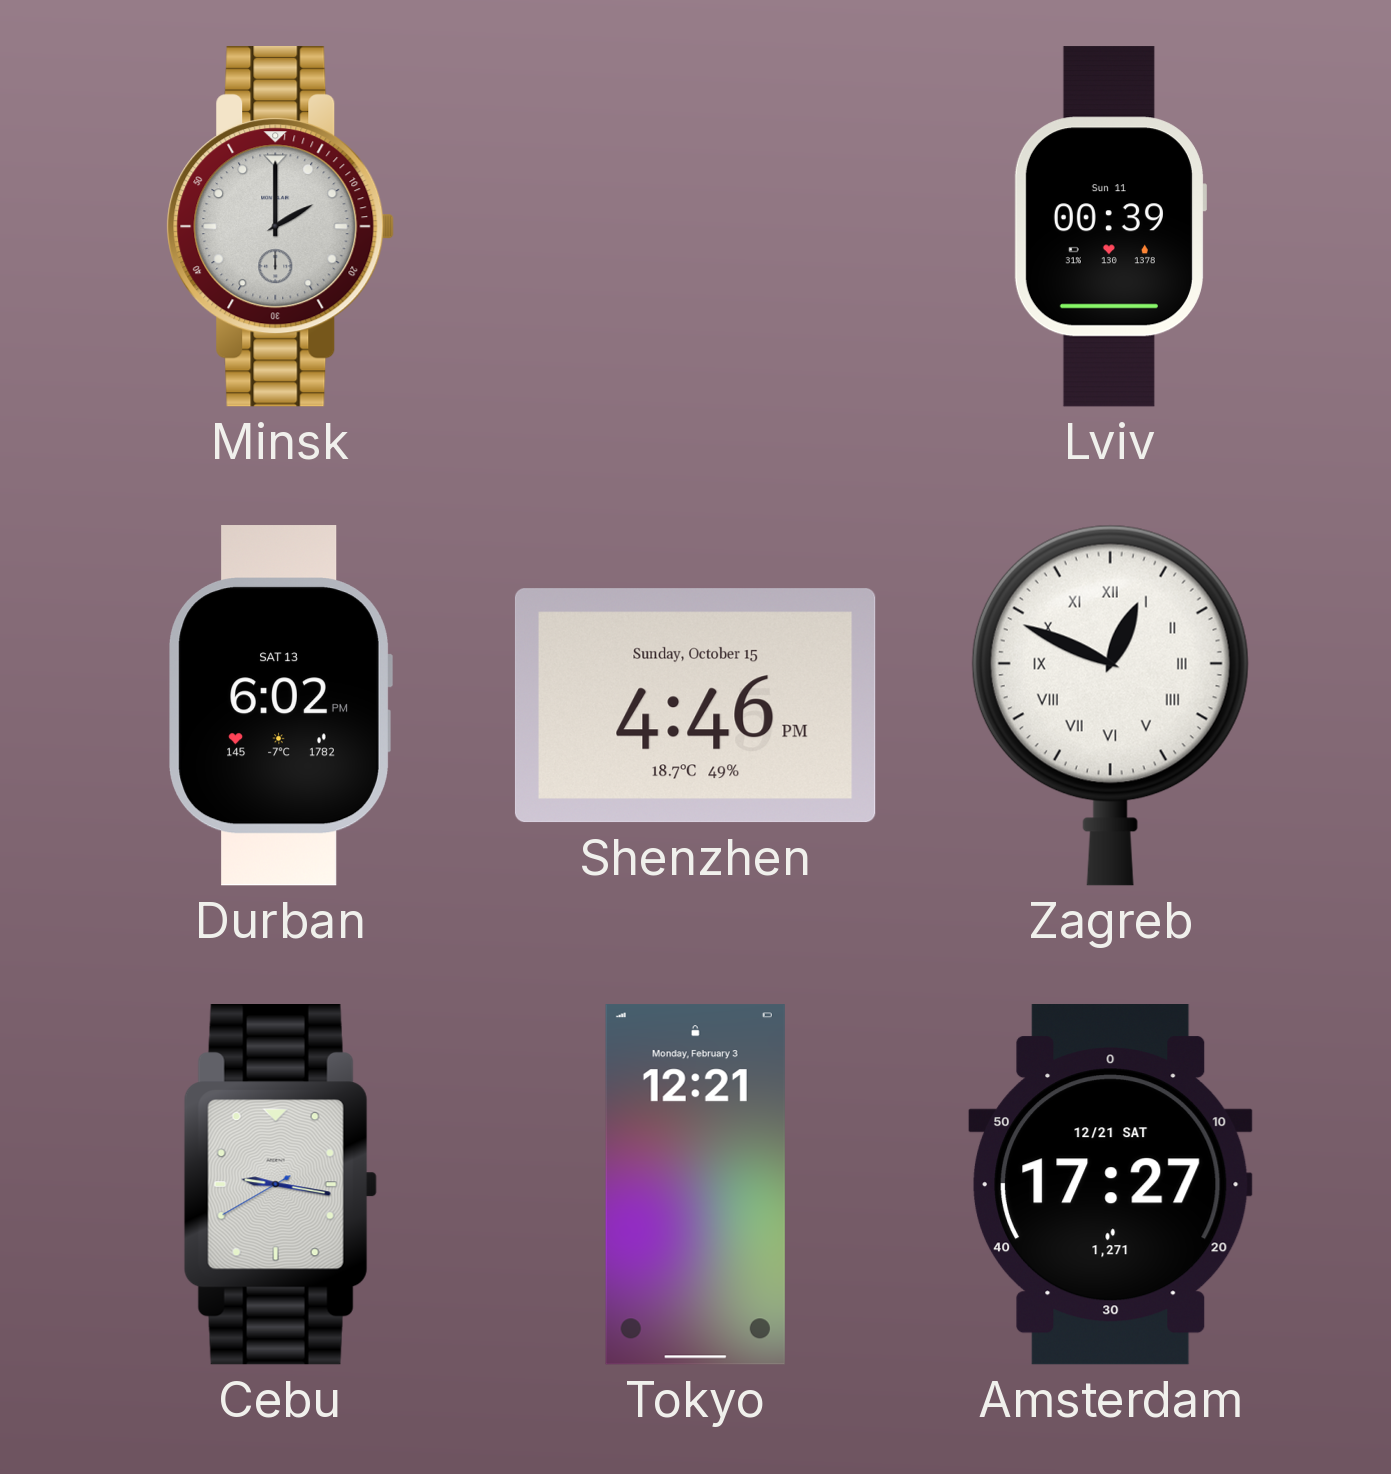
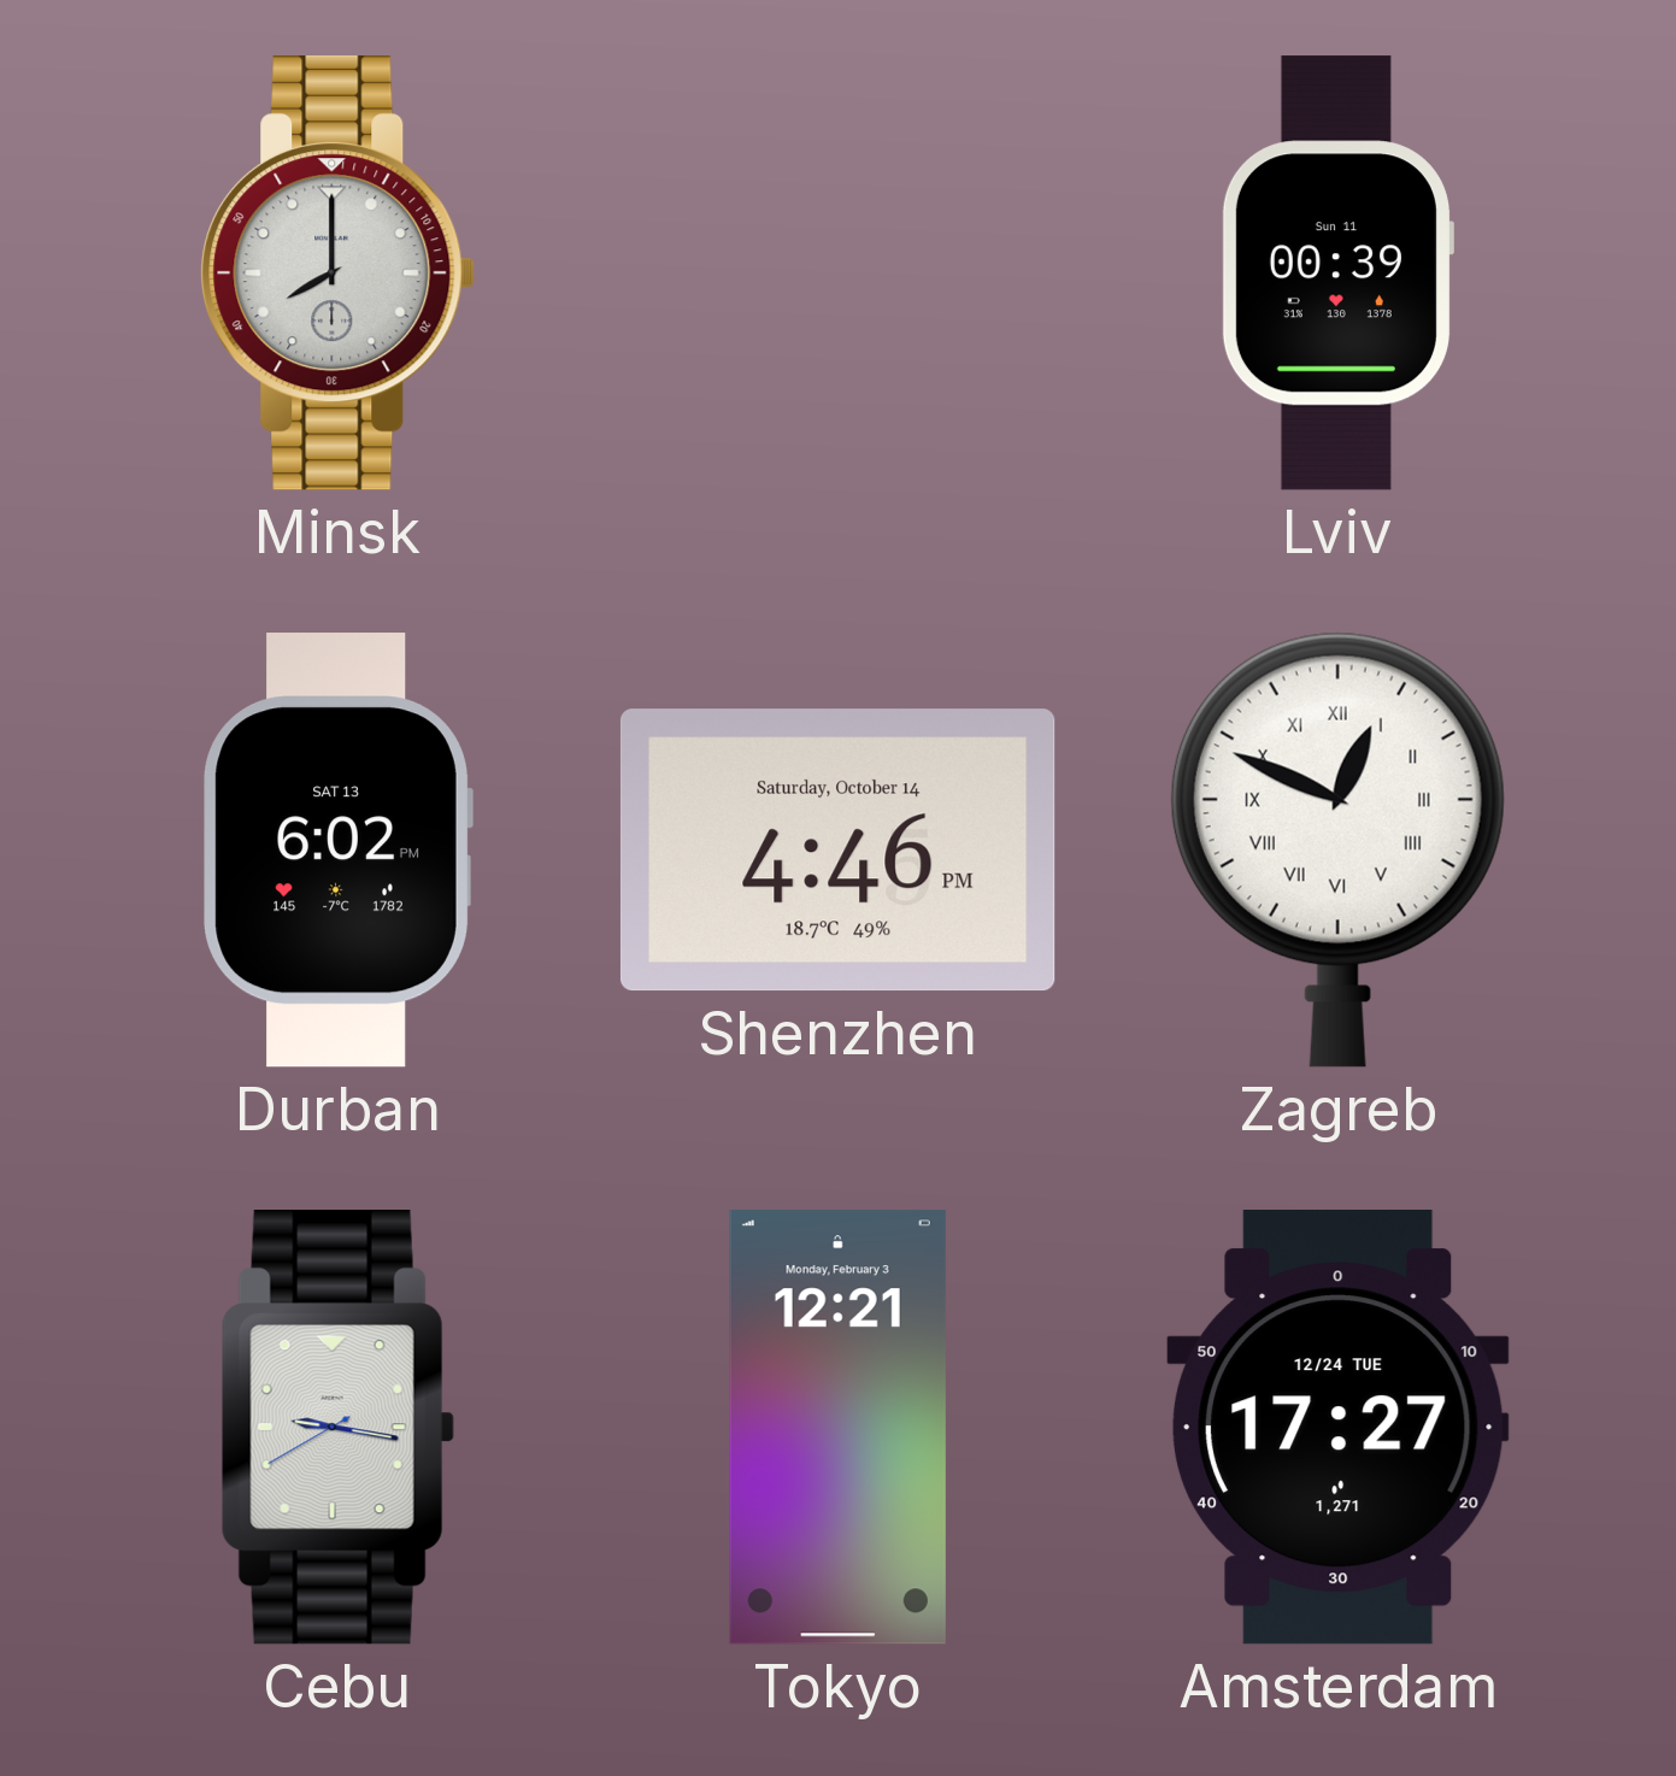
Minsk: 2:00 -> 8:00
Shenzhen date: Sunday, October 15 -> Saturday, October 14
Amsterdam date: 12/21 SAT -> 12/24 TUE
